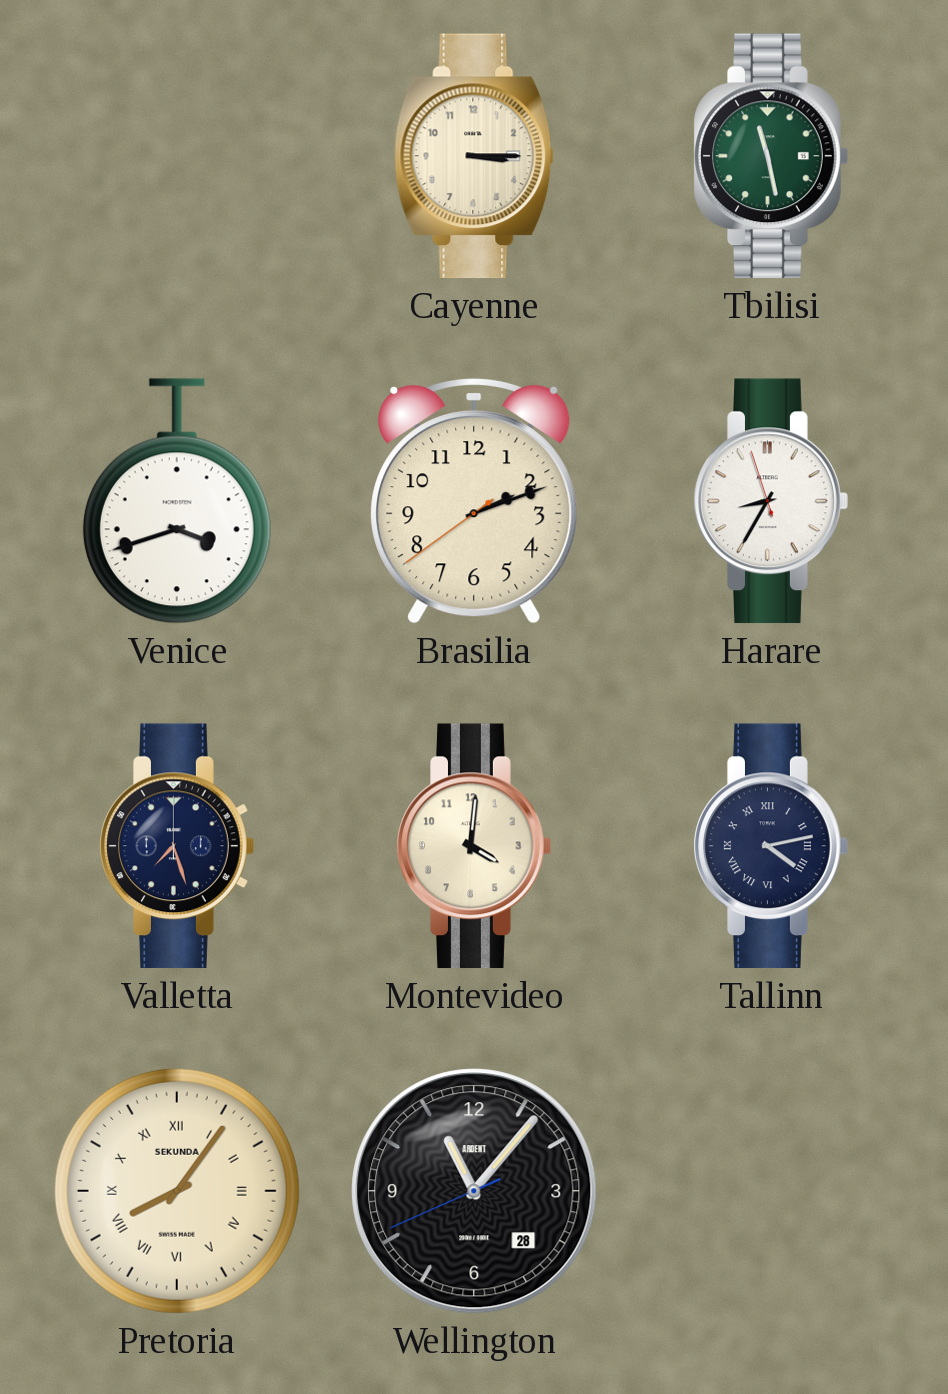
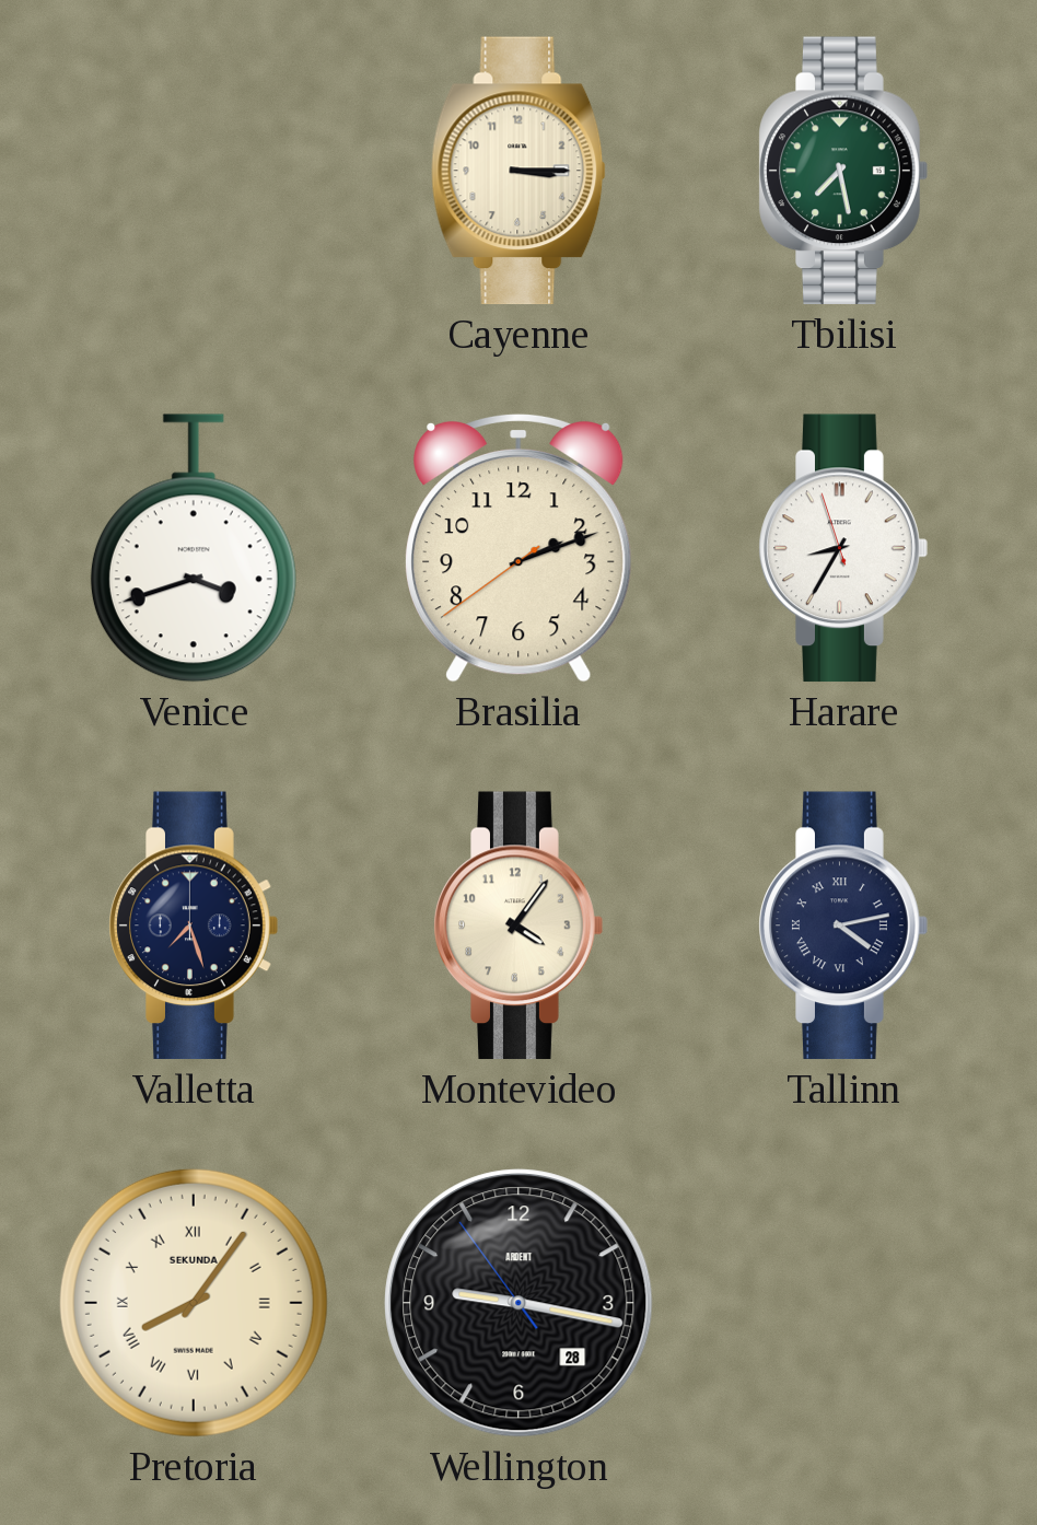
Tbilisi: 11:28 -> 7:28
Montevideo: 4:01 -> 4:06
Wellington: 11:06 -> 9:16
